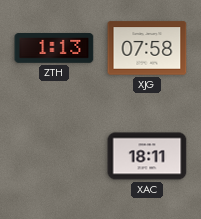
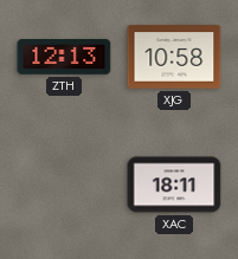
ZTH: 1:13 -> 12:13
XJG: 07:58 -> 10:58
